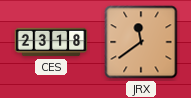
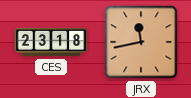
JRX: 11:39 -> 11:43
